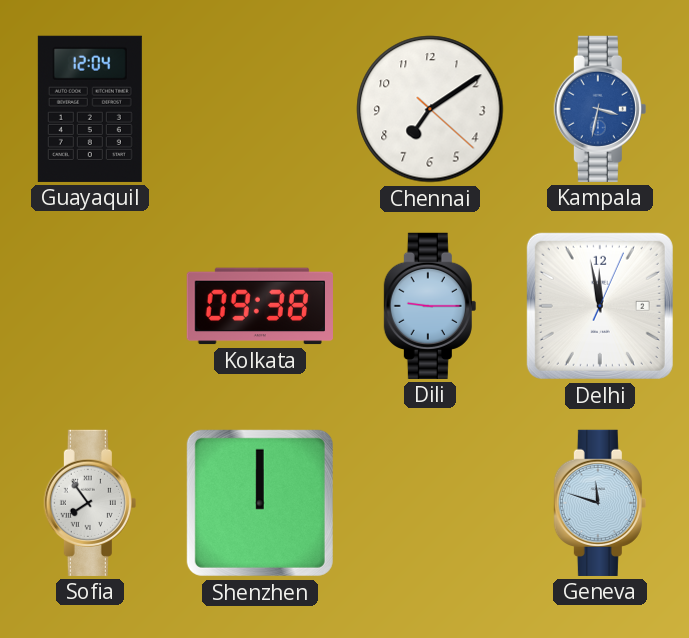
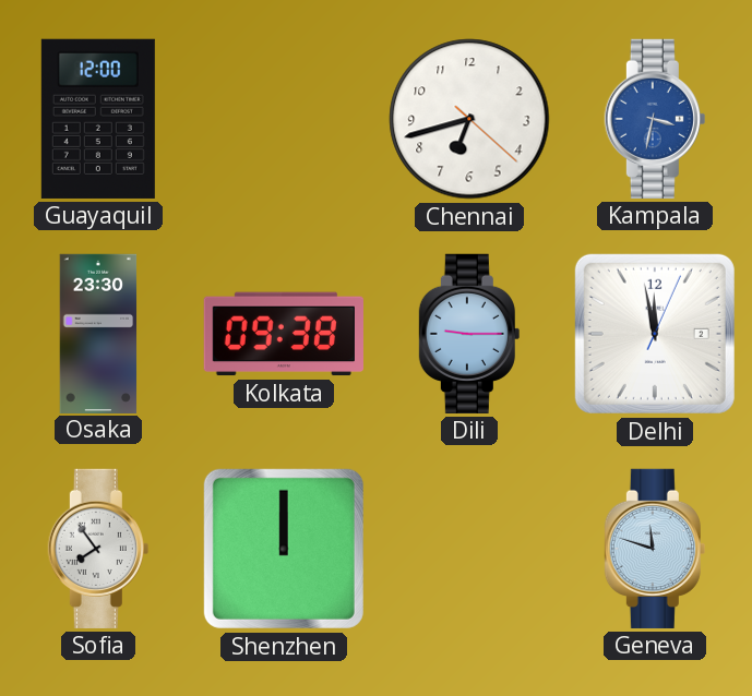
Guayaquil: 12:04 -> 12:00
Chennai: 7:09 -> 6:42
Osaka: none -> 23:30
